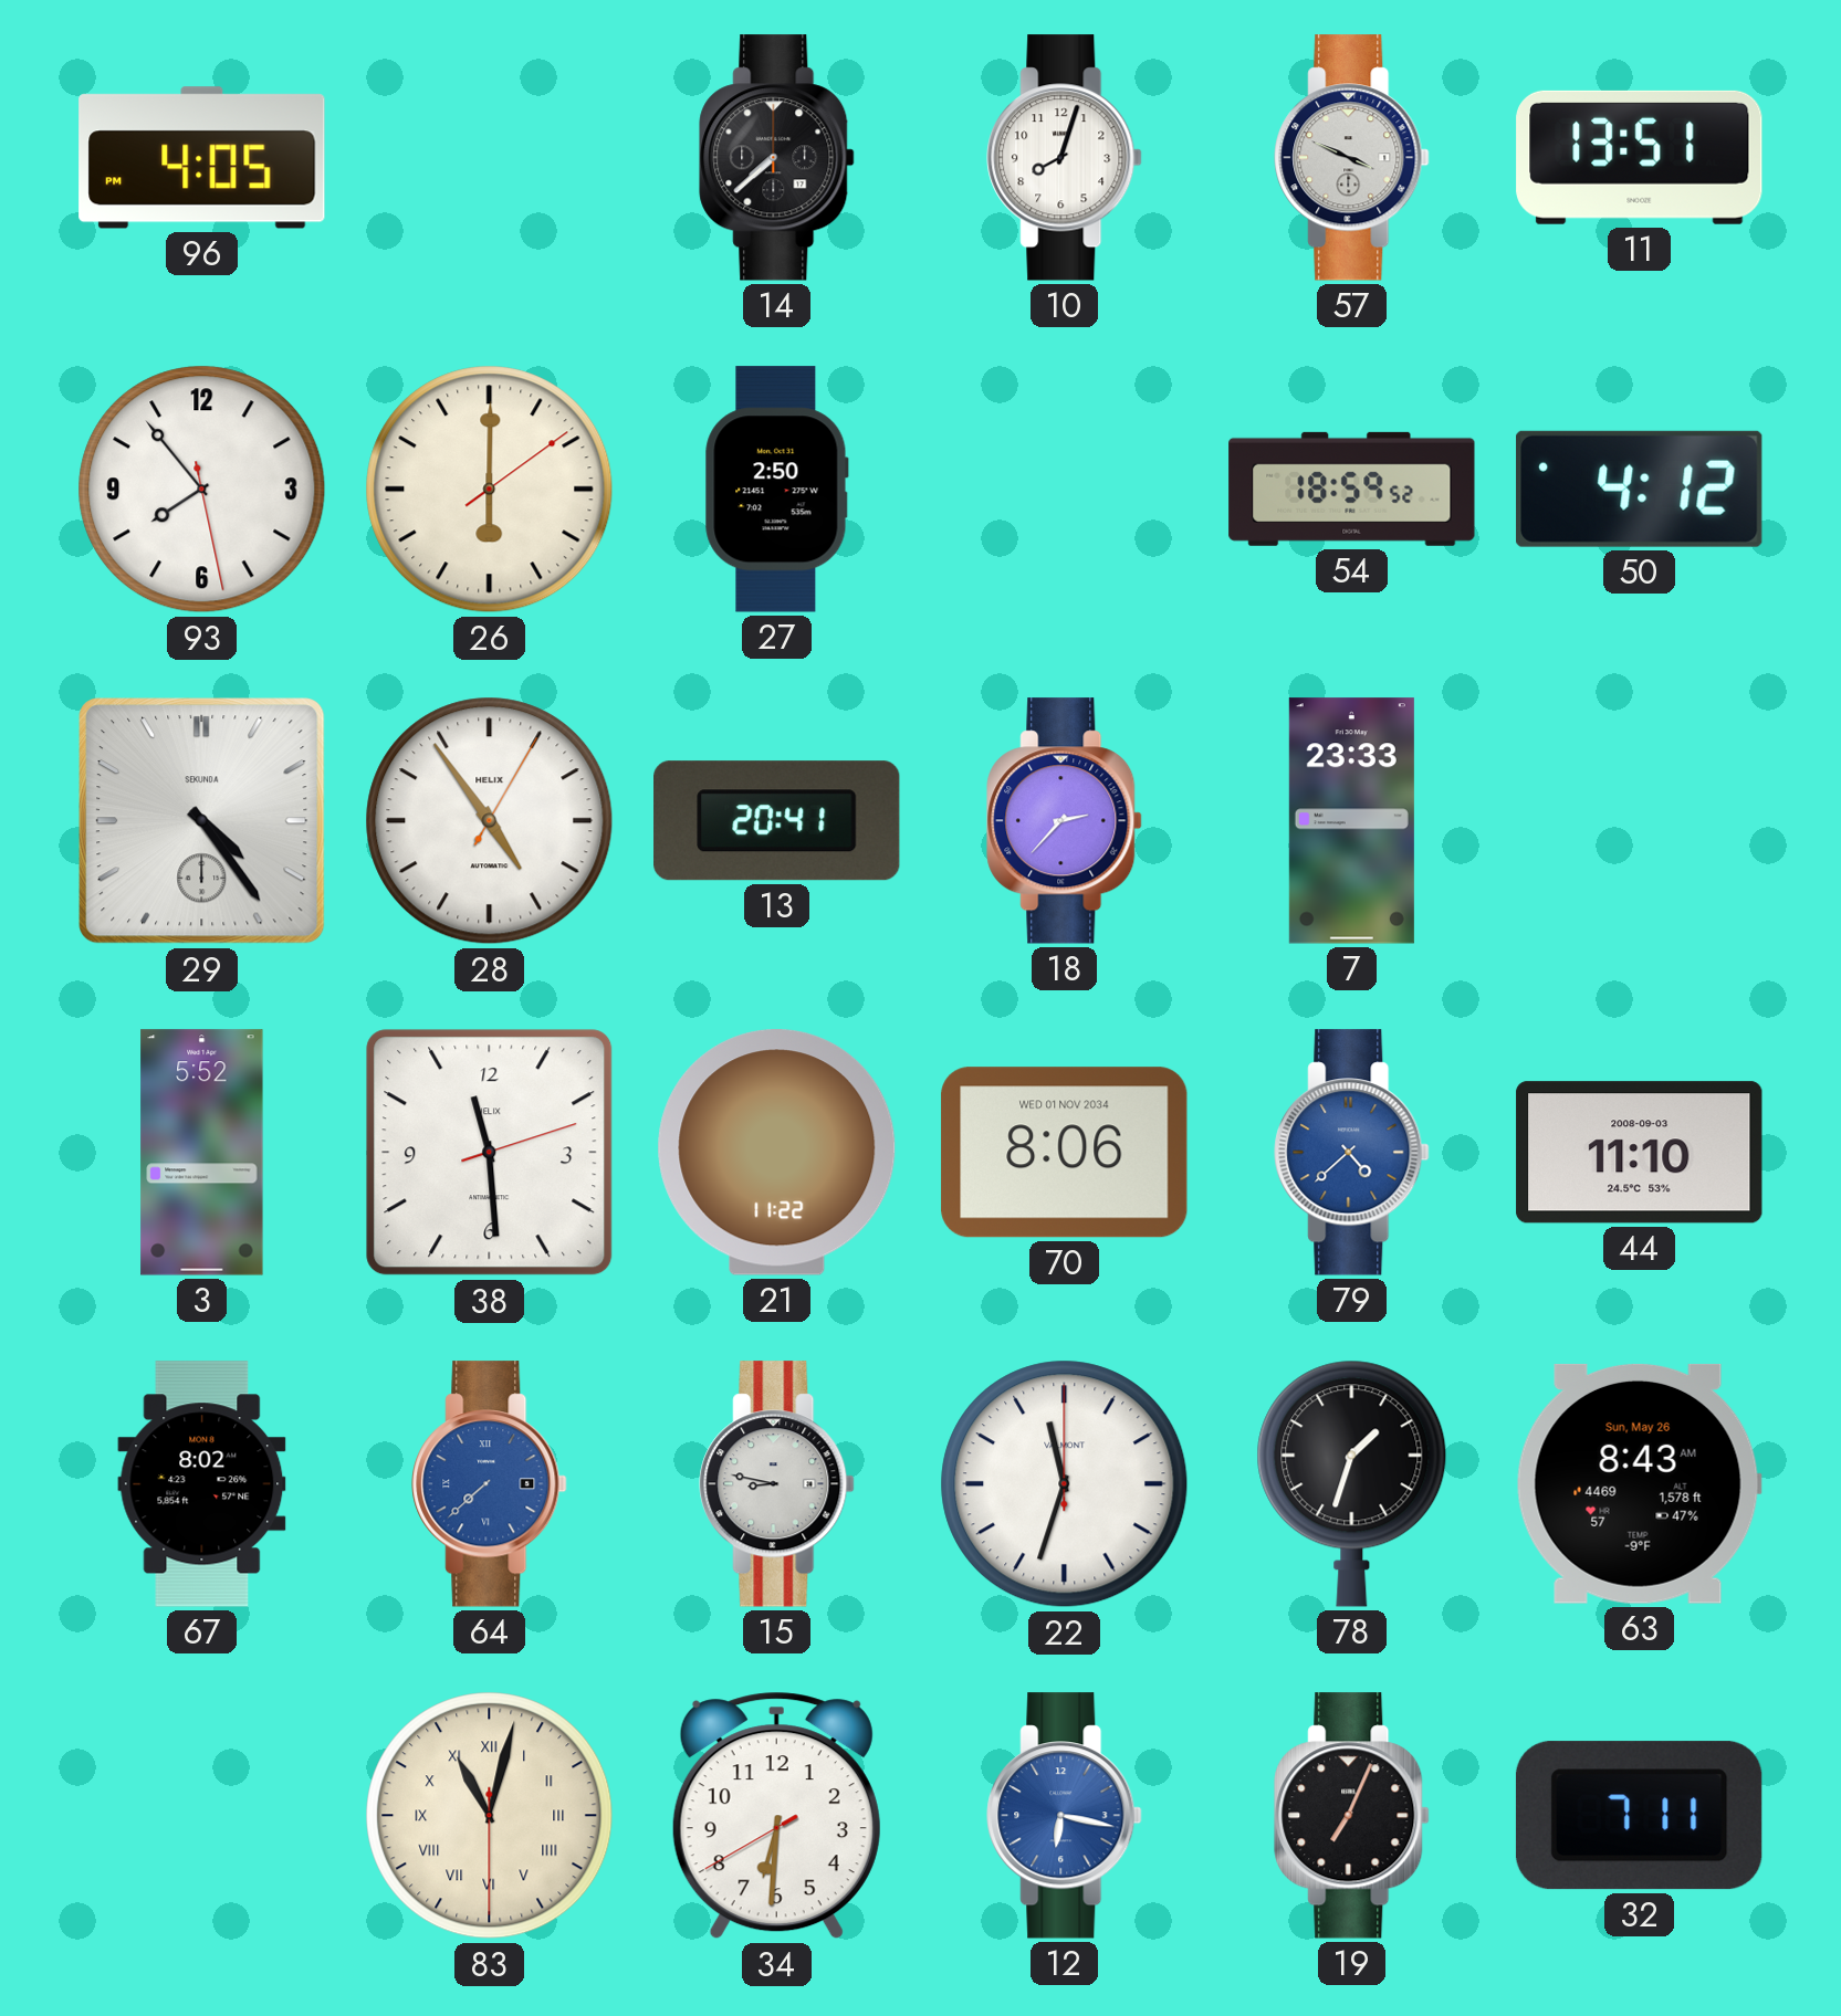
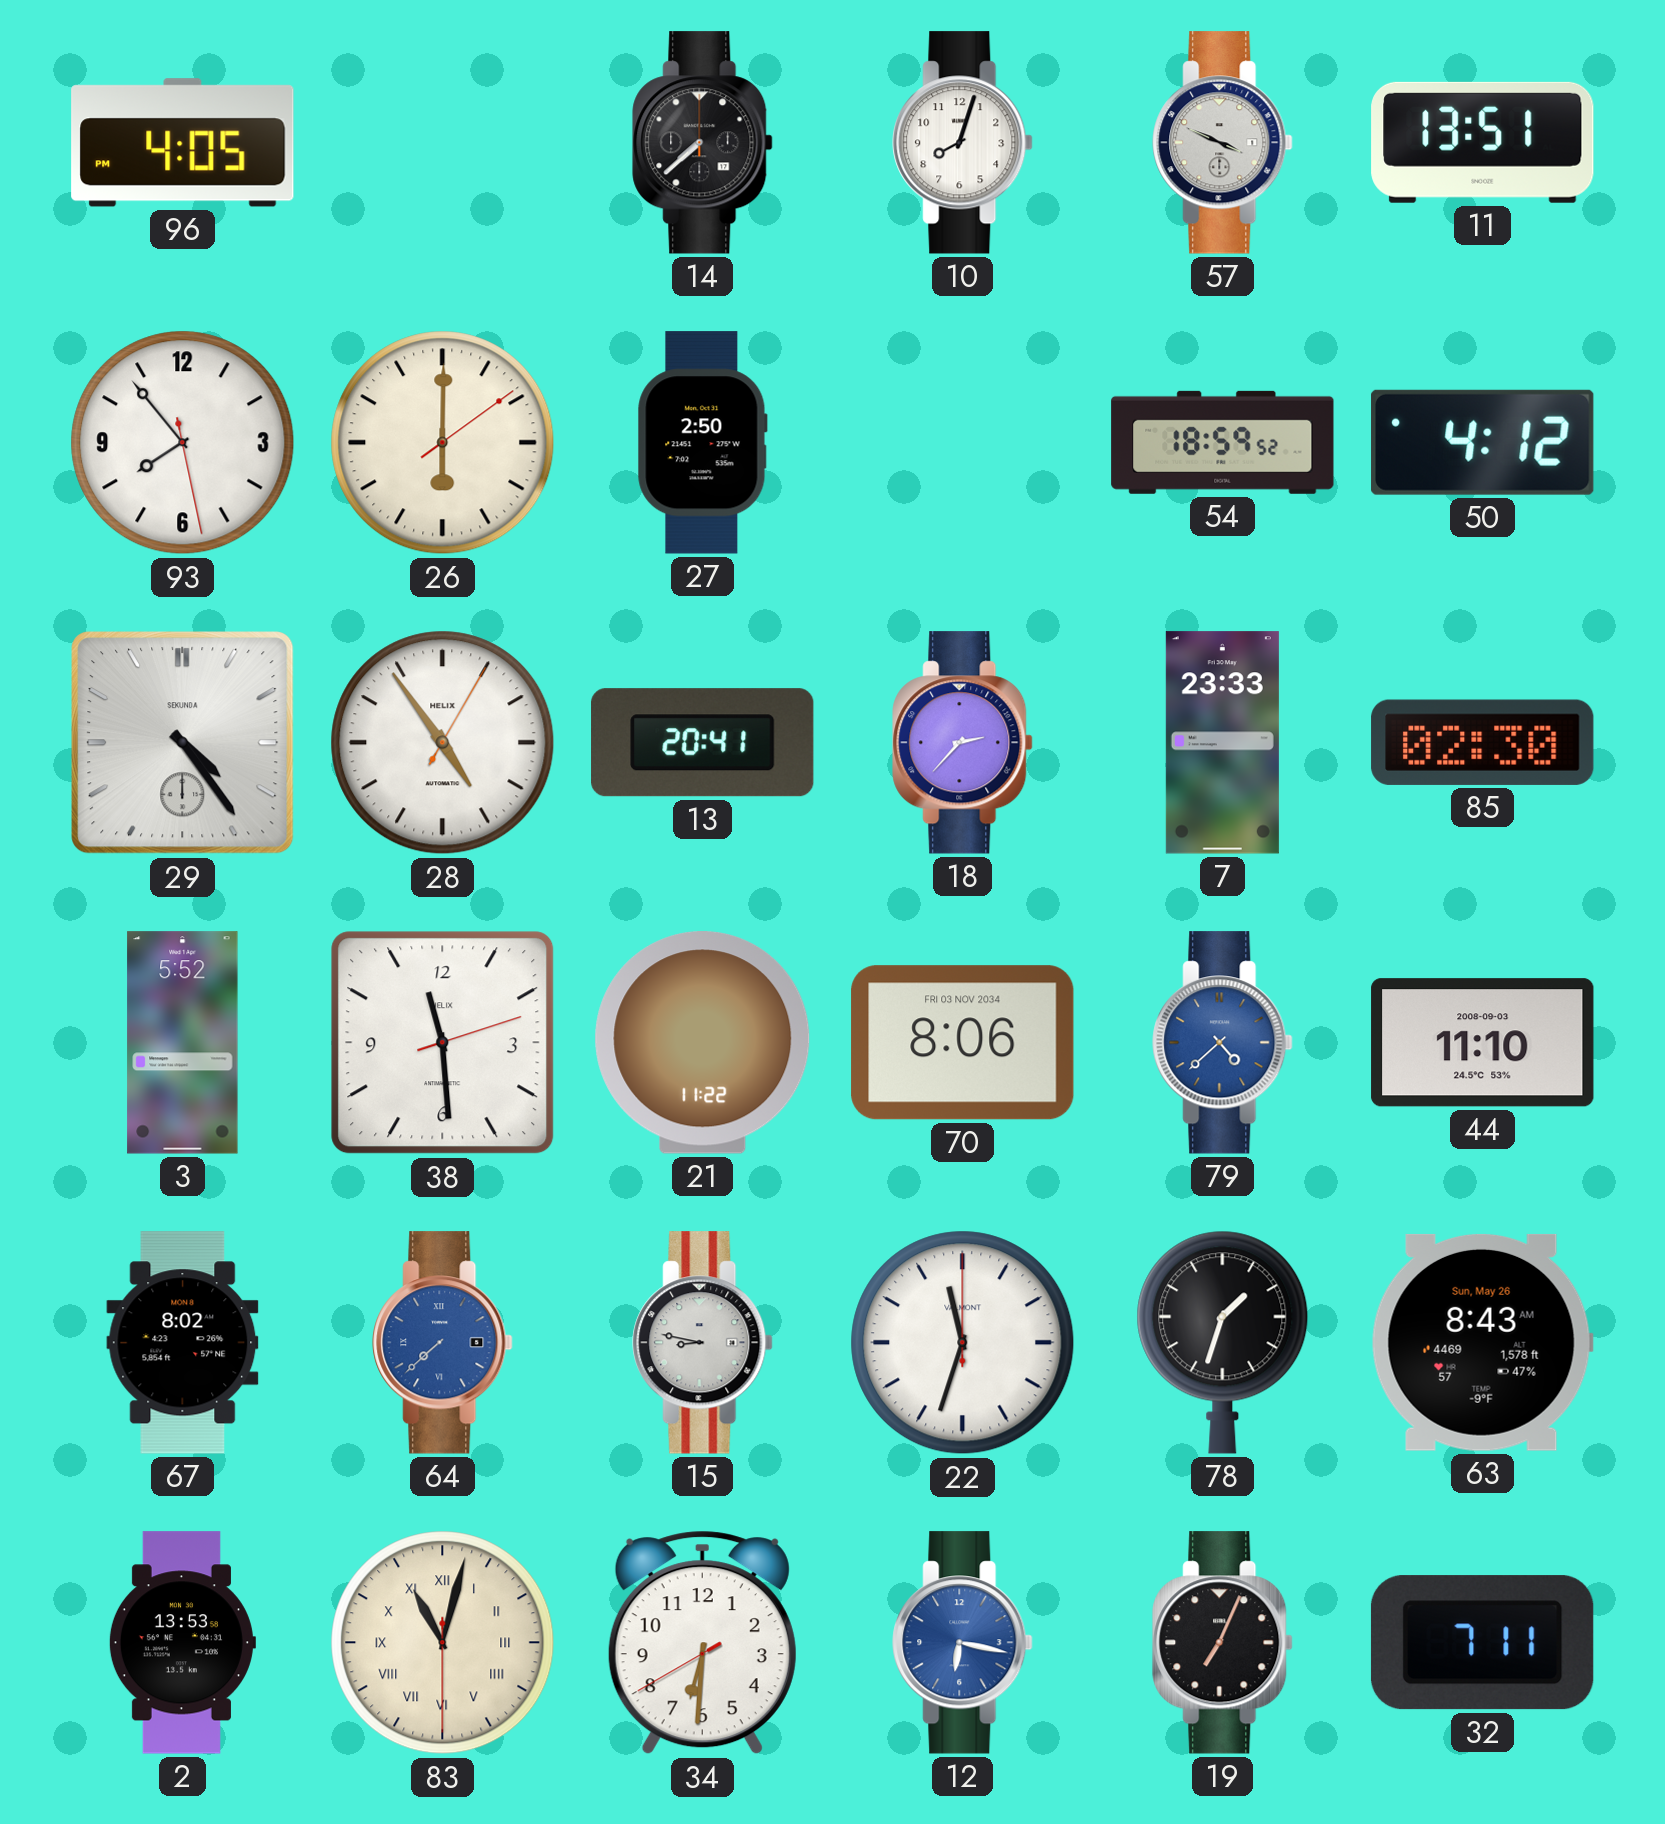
85: none -> 02:30
70 date: WED 01 NOV 2034 -> FRI 03 NOV 2034
2: none -> 13:53
